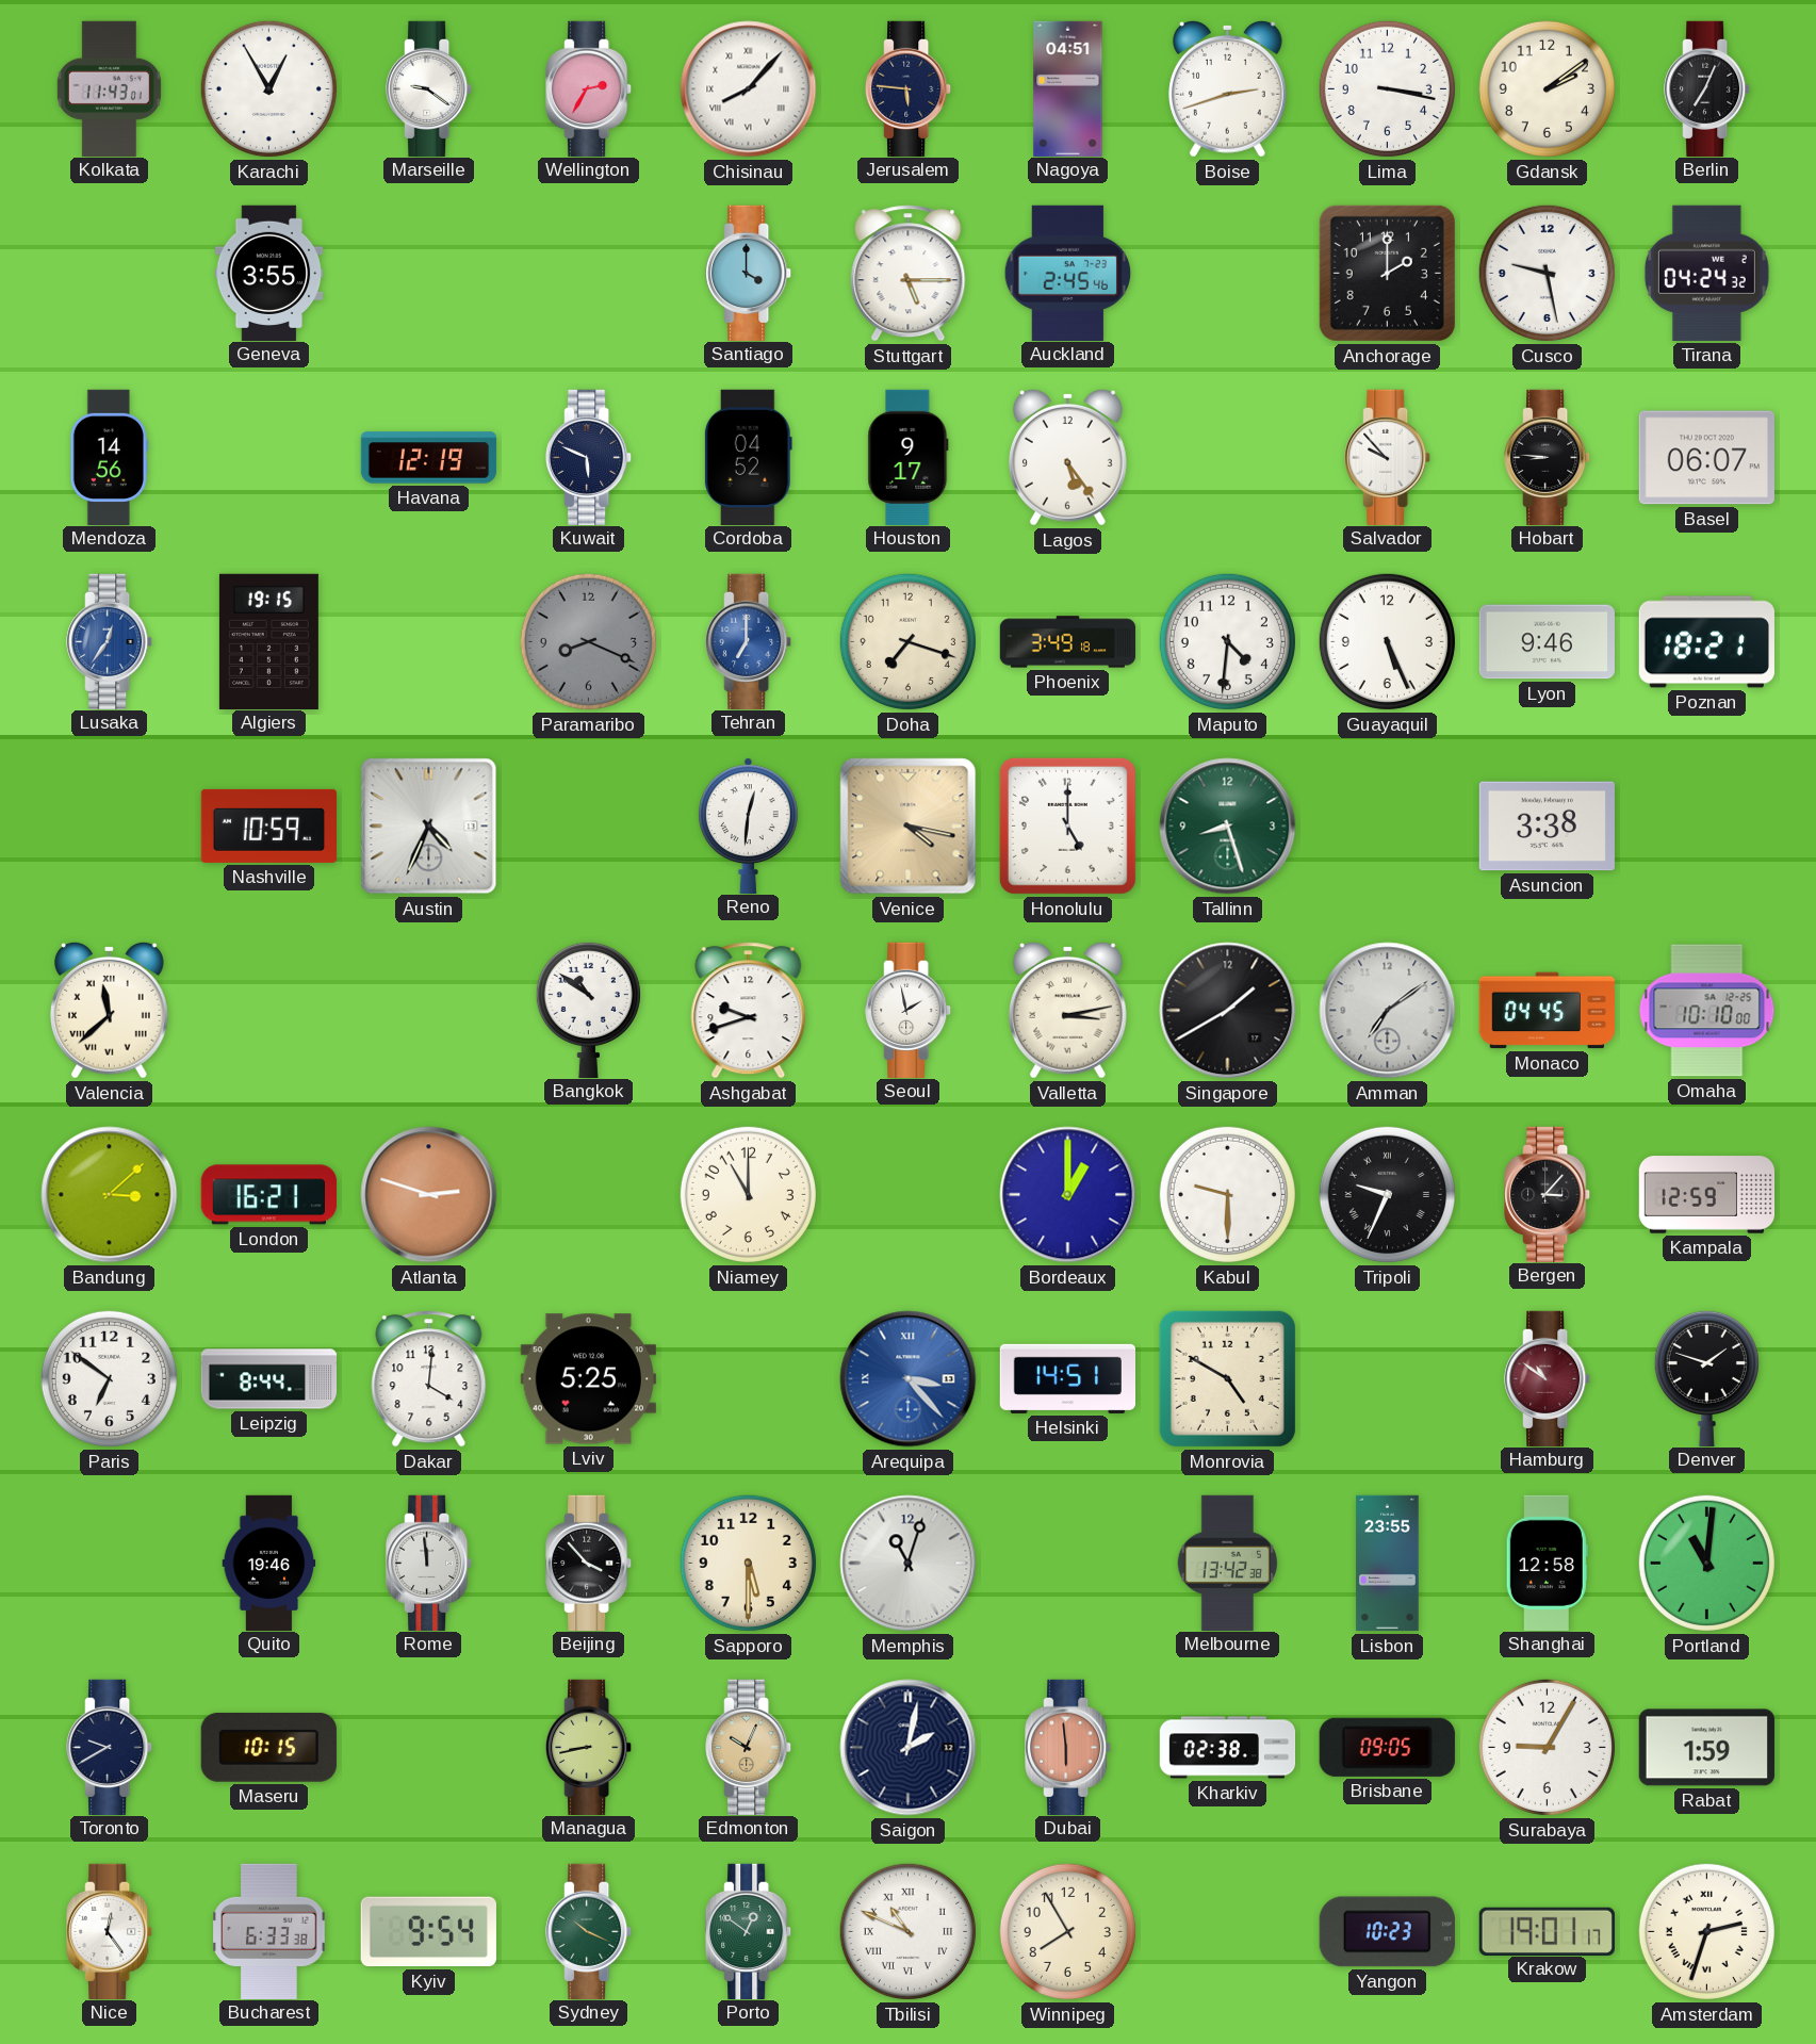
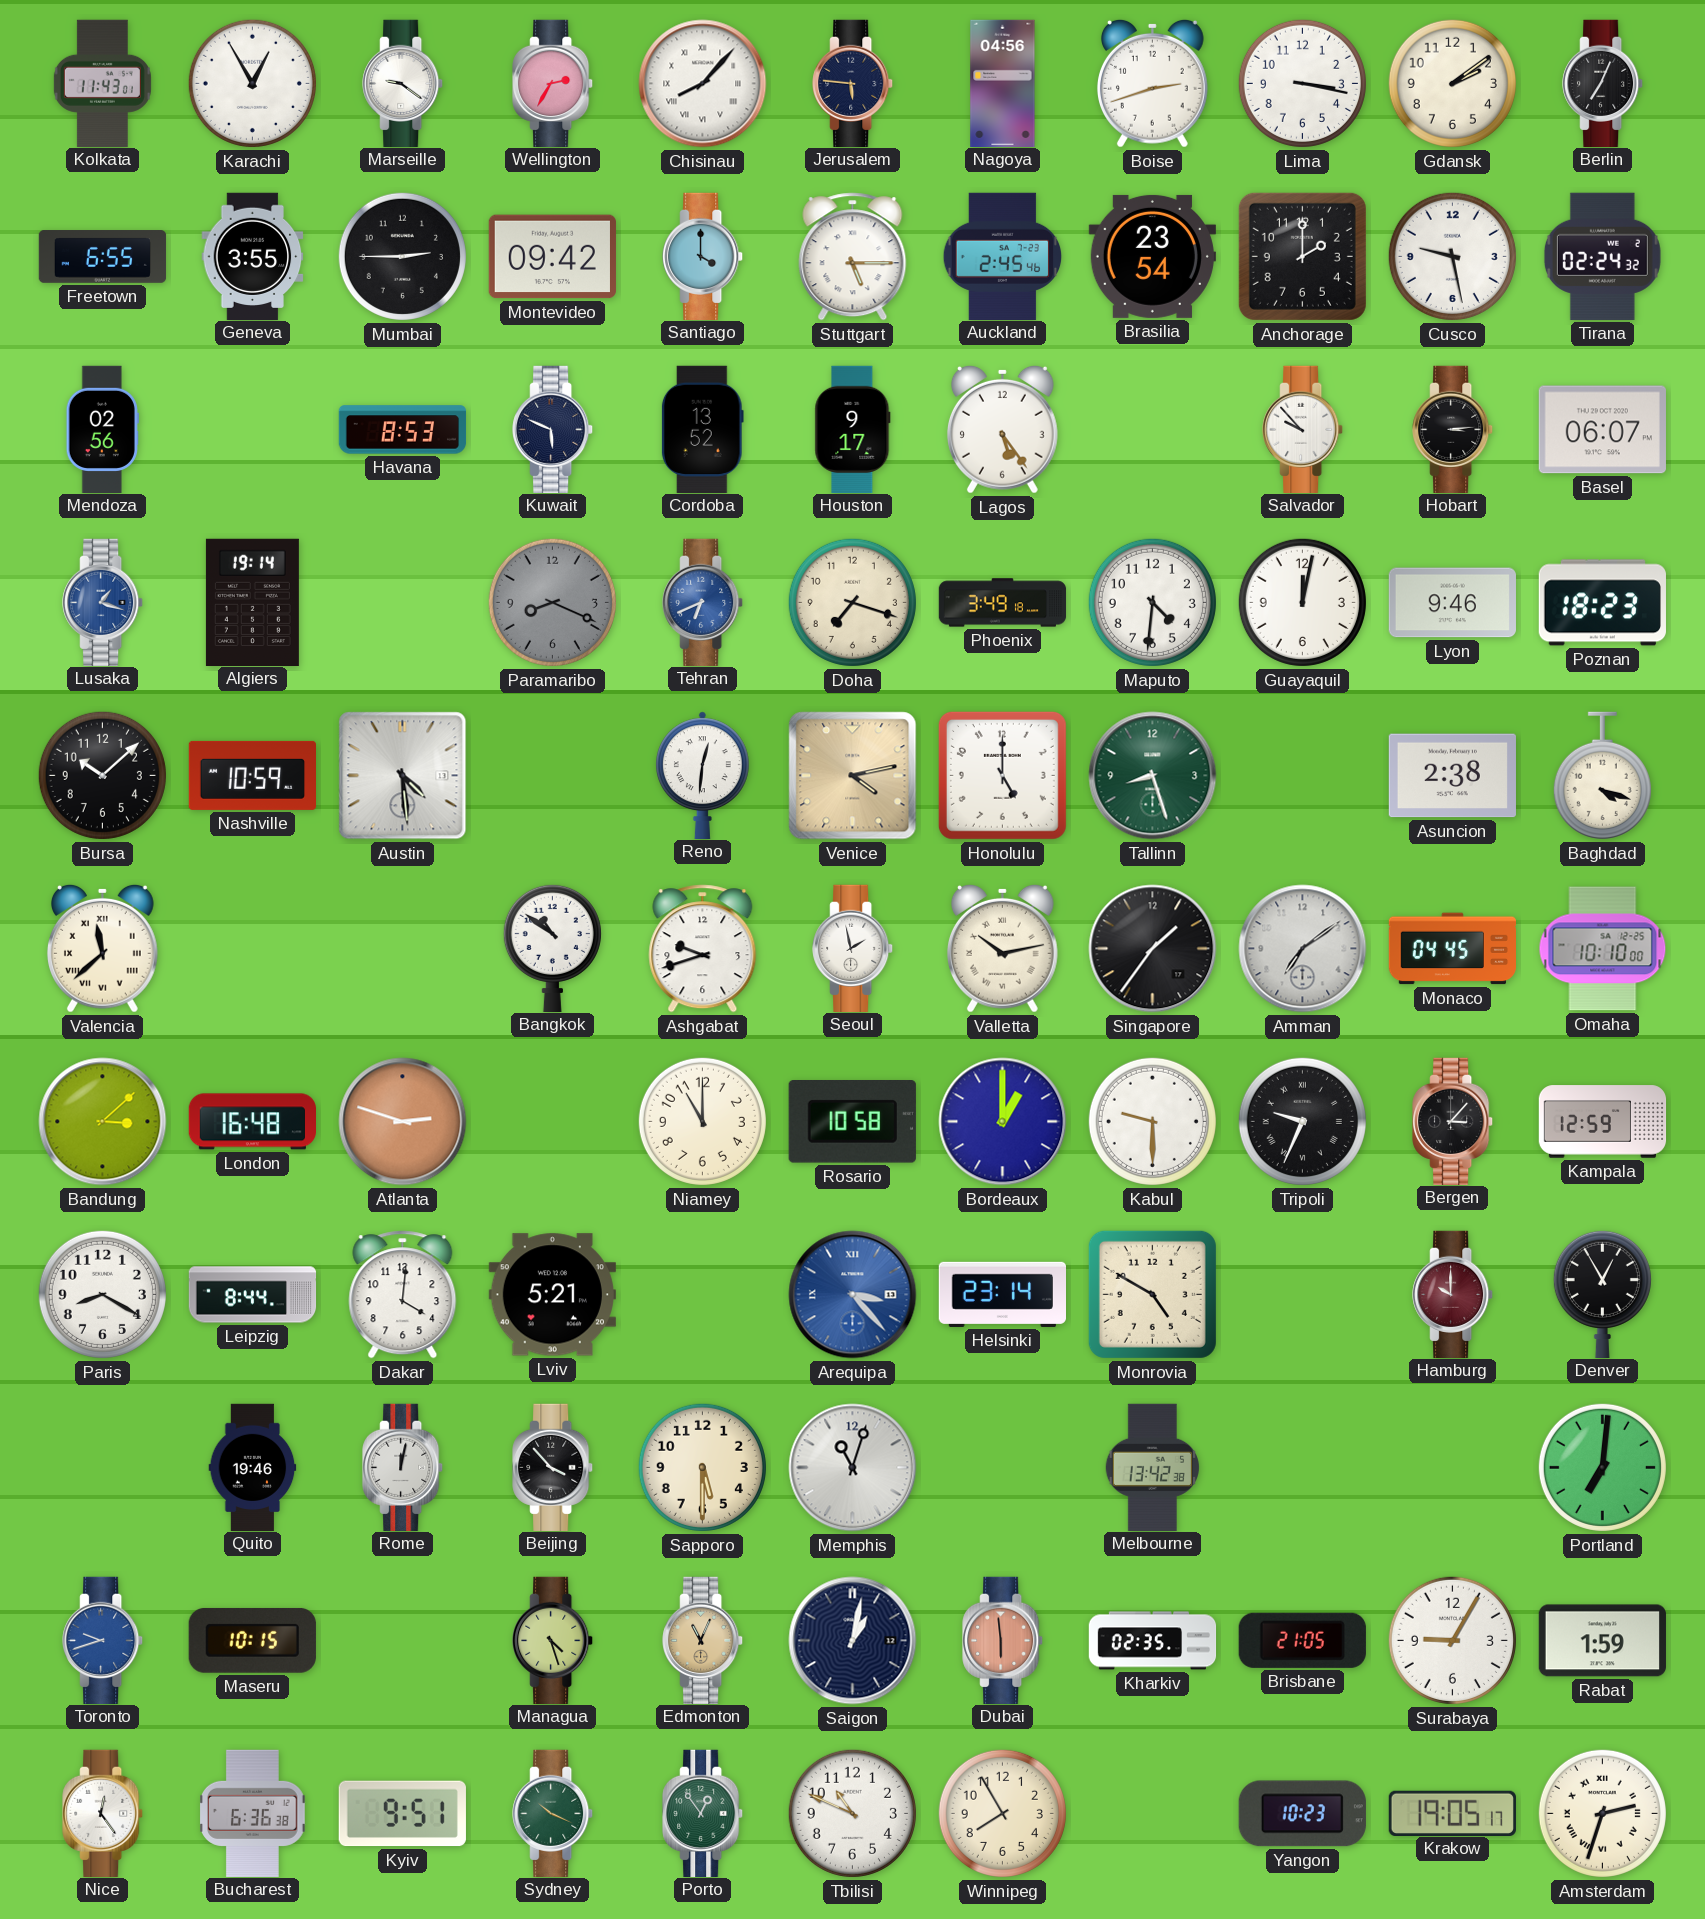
Nagoya: 04:51 -> 04:56
Freetown: none -> 6:55
Mumbai: none -> 2:45
Montevideo: none -> 09:42
Brasilia: none -> 23:54
Tirana: 04:24 -> 02:24
Mendoza: 14:56 -> 02:56
Havana: 12:19 -> 8:53
Cordoba: 04:52 -> 13:52
Hobart: 8:46 -> 3:14
Lusaka: 12:36 -> 1:18
Algiers: 19:15 -> 19:14
Tehran: 7:00 -> 6:41
Guayaquil: 5:26 -> 12:02
Poznan: 18:21 -> 18:23
Bursa: none -> 10:08
Austin: 4:34 -> 4:29
Venice: 4:17 -> 4:13
Asuncion: 3:38 -> 2:38
Baghdad: none -> 4:18
Valletta: 3:13 -> 10:13
Singapore: 1:40 -> 1:36
London: 16:21 -> 16:48
Rosario: none -> 10:58
Paris: 6:51 -> 8:20
Lviv: 5:25 -> 5:21
Helsinki: 14:51 -> 23:14
Hamburg: 10:51 -> 10:00
Denver: 1:48 -> 12:55
Rome: 11:59 -> 12:02
Lisbon: 23:55 -> none
Shanghai: 12:58 -> none
Portland: 11:01 -> 7:01
Toronto: 9:40 -> 9:42
Toronto dial: navy -> blue
Managua: 8:43 -> 4:27
Edmonton: 10:04 -> 11:04
Saigon: 2:02 -> 1:02
Kharkiv: 02:38 -> 02:35
Brisbane: 09:05 -> 21:05
Bucharest: 6:33 -> 6:36
Kyiv: 9:54 -> 9:51
Porto: 12:51 -> 12:54
Tbilisi numerals: Roman -> Arabic
Krakow: 19:01 -> 19:05
